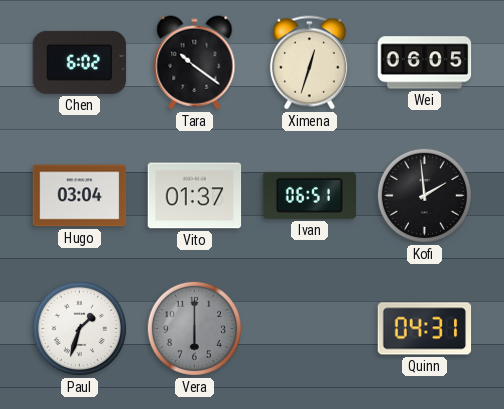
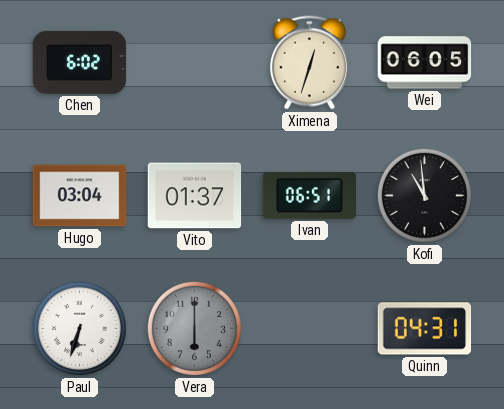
Tara: 10:21 -> none
Kofi: 1:59 -> 10:59
Paul: 1:33 -> 6:33
